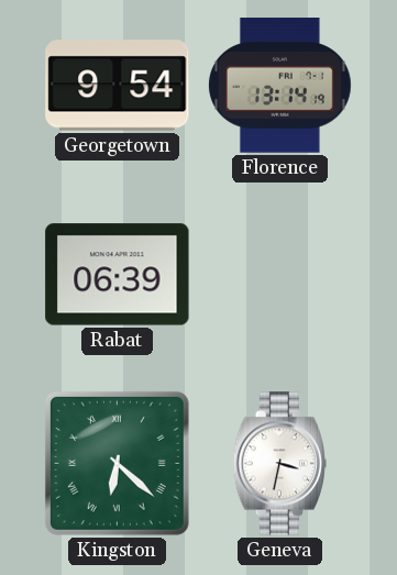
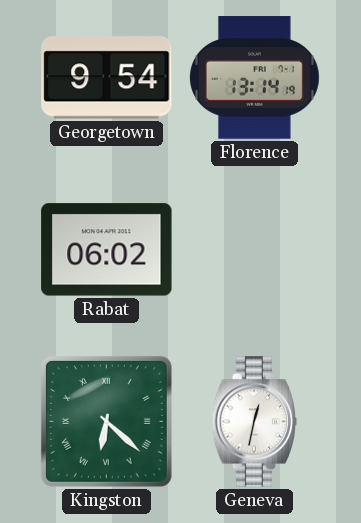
Rabat: 06:39 -> 06:02
Geneva: 3:32 -> 12:32
